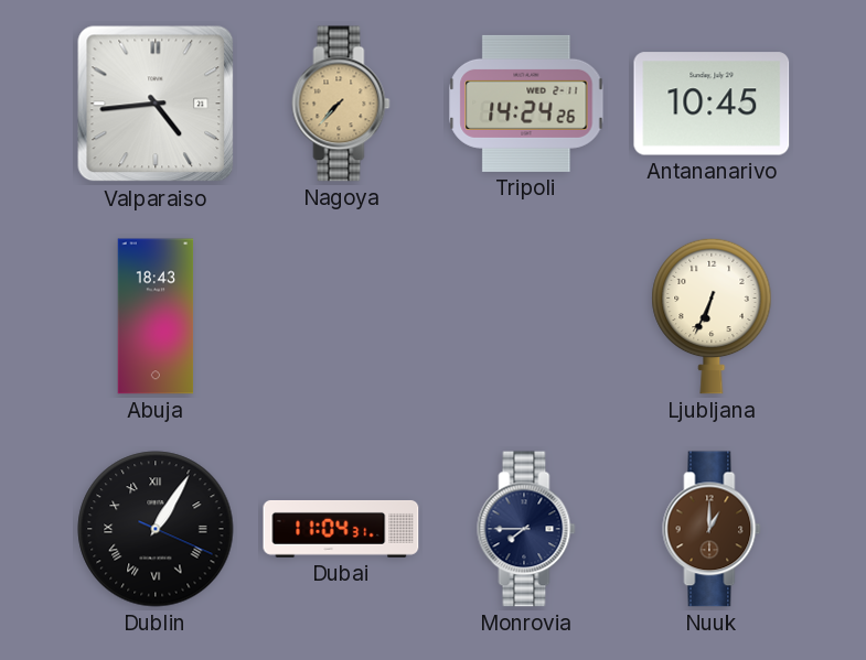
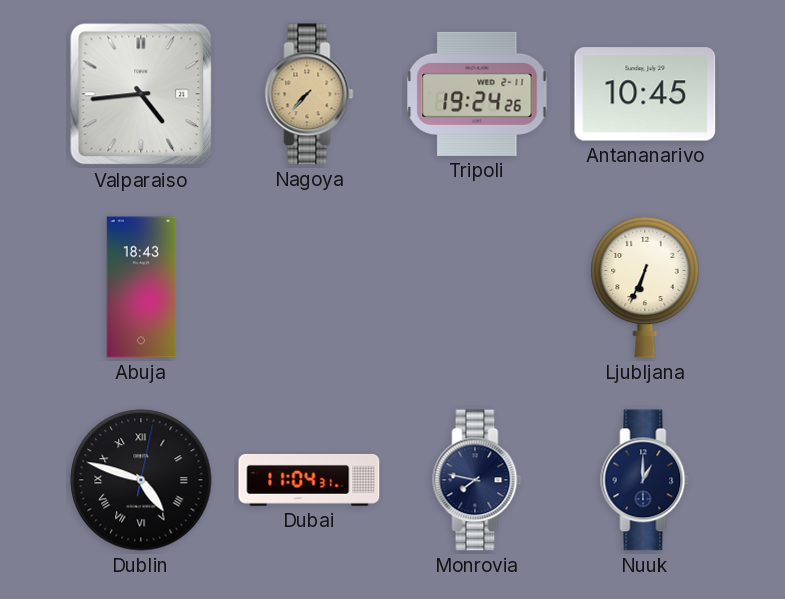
Tripoli: 14:24 -> 19:24
Dublin: 1:05 -> 4:48
Monrovia: 7:45 -> 7:47
Nuuk dial: brown -> navy
